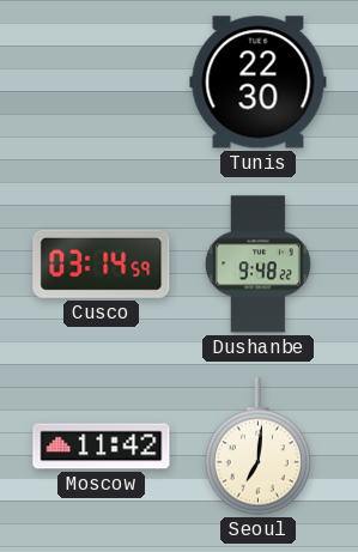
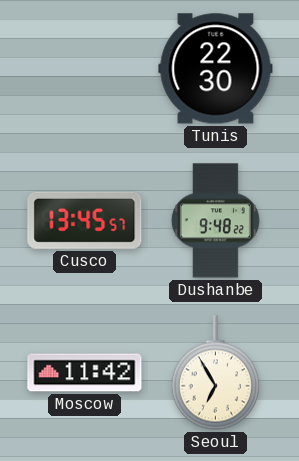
Cusco: 03:14 -> 13:45
Seoul: 7:01 -> 6:55
